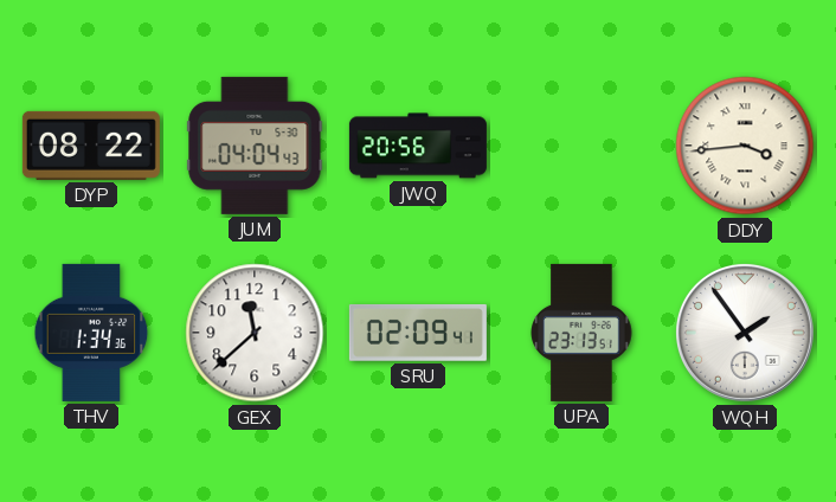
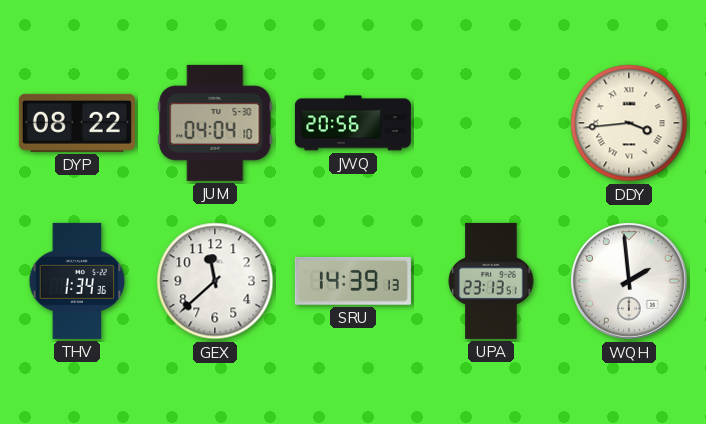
JUM: 04:04:43 -> 04:04:10
SRU: 02:09 -> 14:39
WQH: 1:54 -> 1:59
